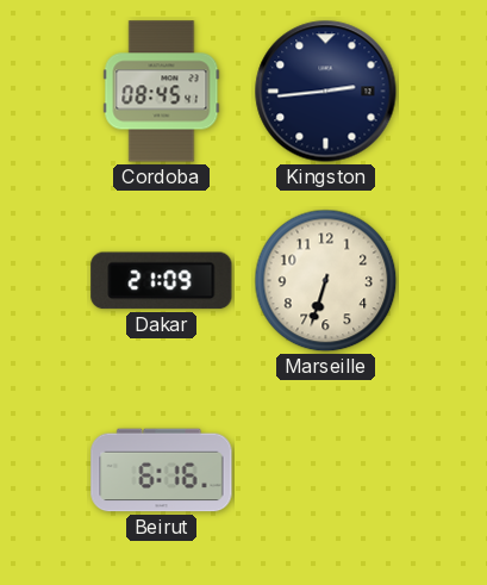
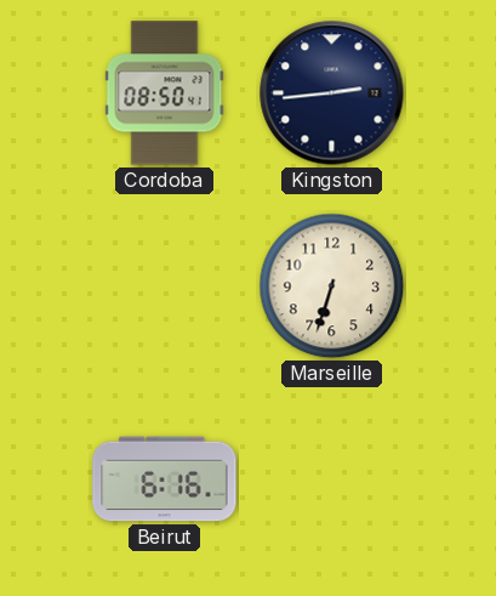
Cordoba: 08:45 -> 08:50
Dakar: 21:09 -> none
